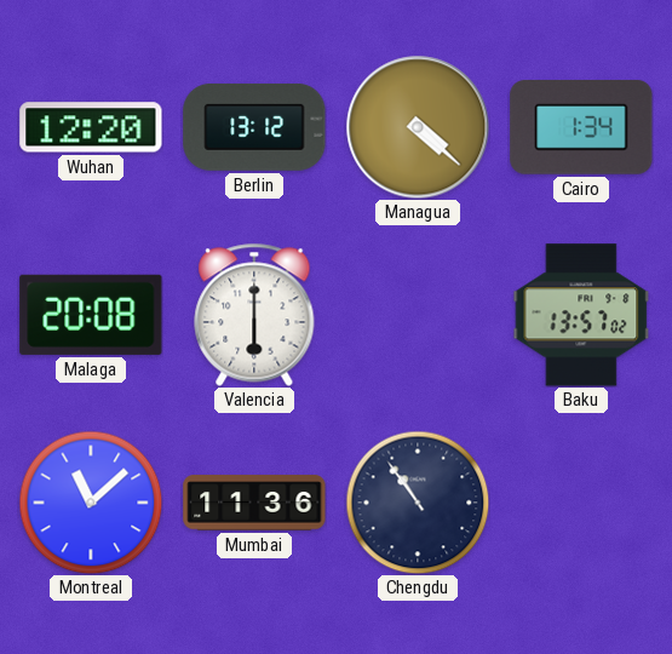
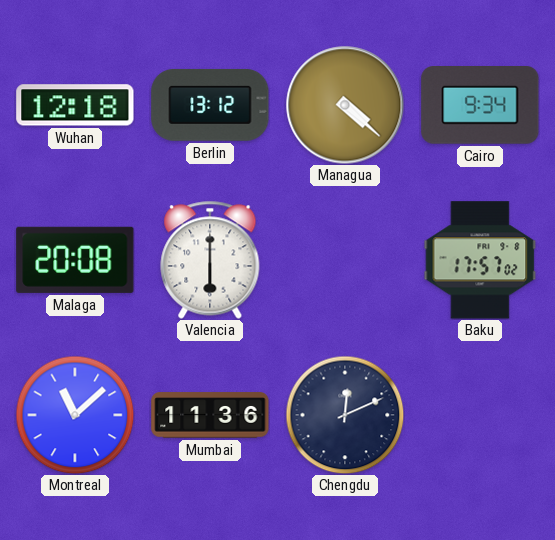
Wuhan: 12:20 -> 12:18
Cairo: 1:34 -> 9:34
Baku: 13:57 -> 17:57
Chengdu: 10:54 -> 12:11
